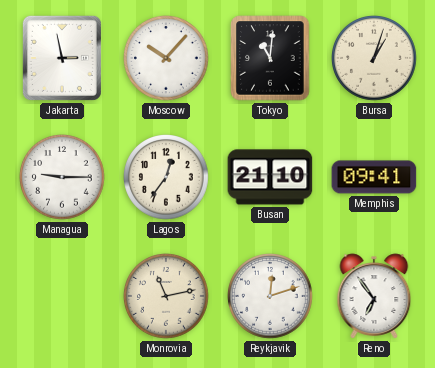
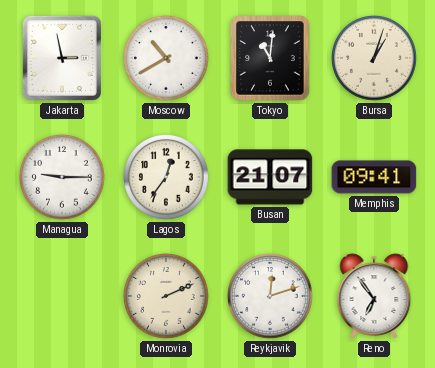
Moscow: 10:07 -> 10:40
Busan: 21:10 -> 21:07
Monrovia: 11:13 -> 2:11
